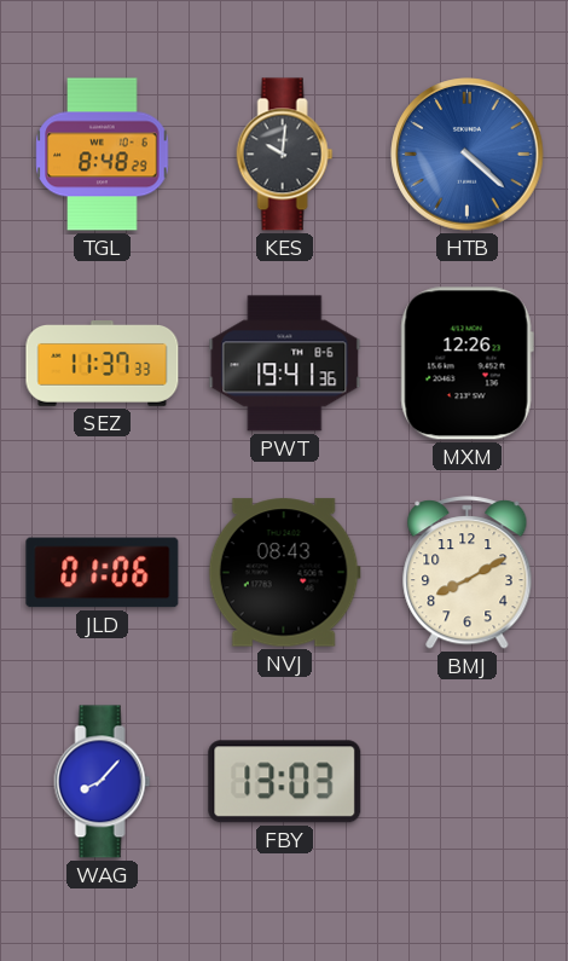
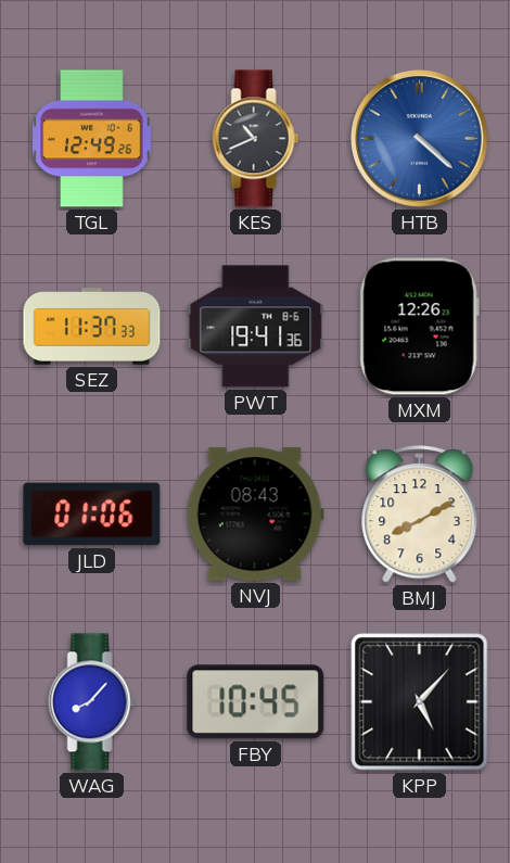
TGL: 8:48 -> 12:49
KES: 10:01 -> 10:41
FBY: 13:03 -> 10:45
KPP: none -> 5:07
